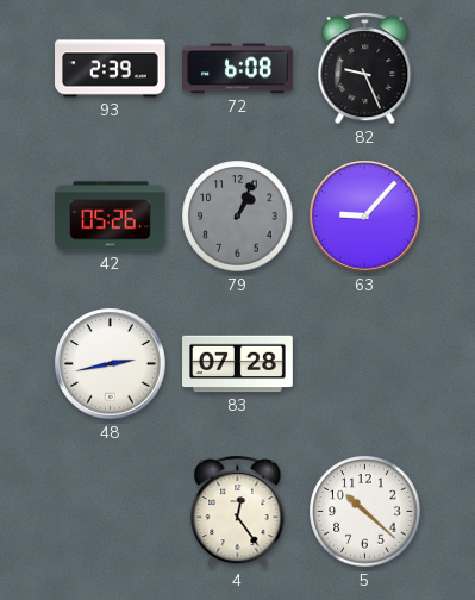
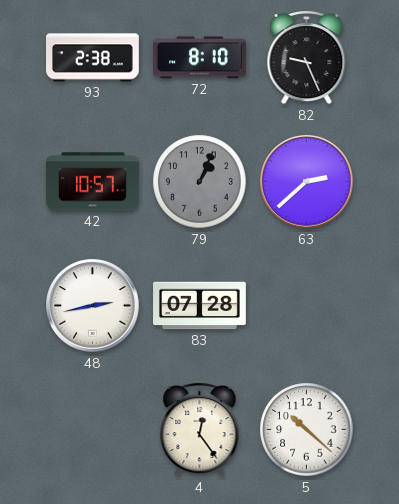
93: 2:39 -> 2:38
72: 6:08 -> 8:10
42: 05:26 -> 10:57
63: 9:07 -> 2:38
